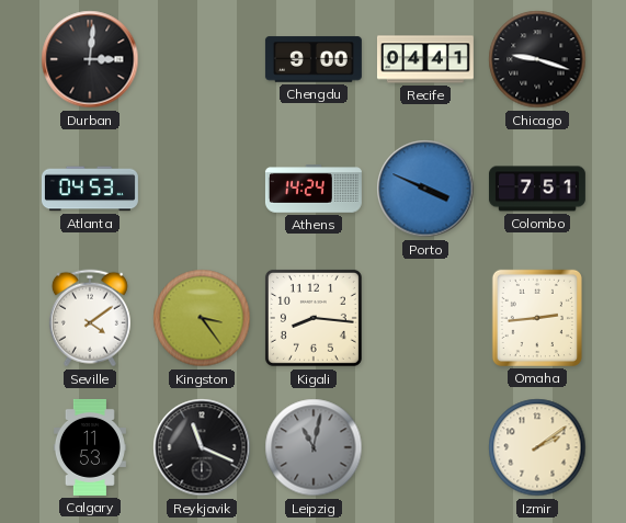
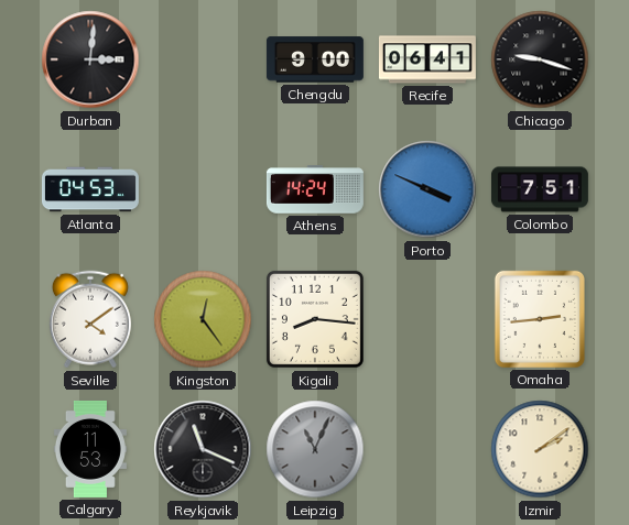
Recife: 04:41 -> 06:41
Kingston: 3:24 -> 12:24
Leipzig: 11:02 -> 11:04
